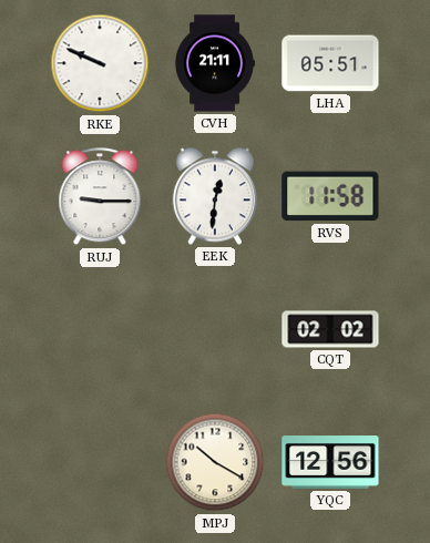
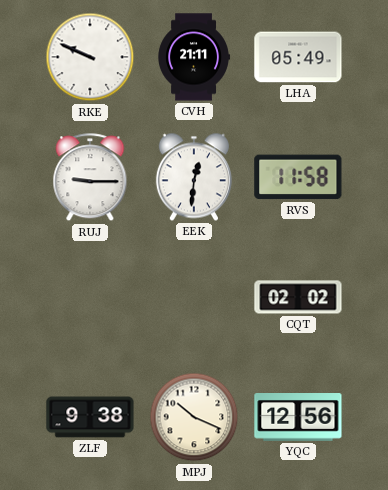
LHA: 05:51 -> 05:49
ZLF: none -> 9:38
MPJ: 10:20 -> 10:19
